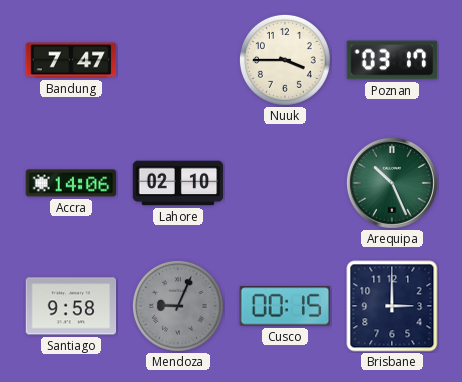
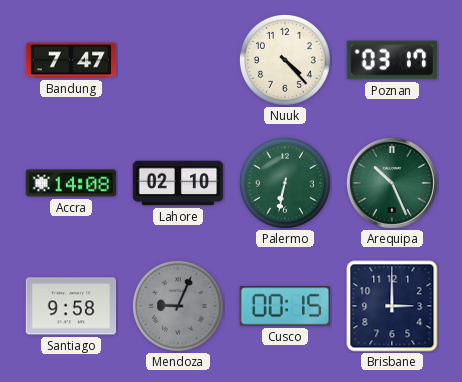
Nuuk: 3:45 -> 4:23
Accra: 14:06 -> 14:08
Palermo: none -> 6:32
